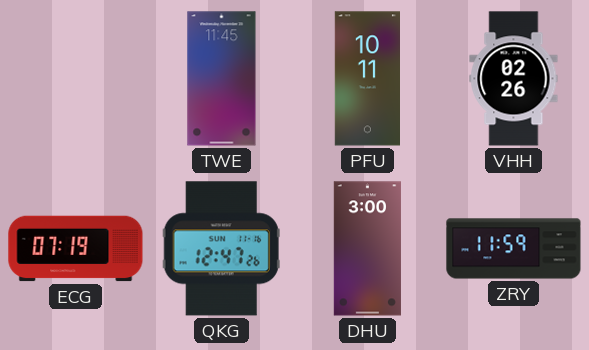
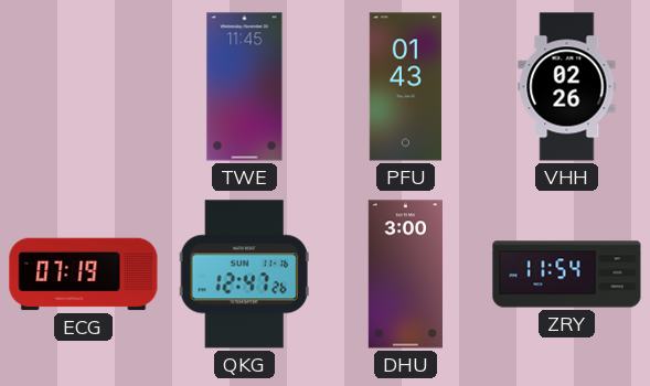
PFU: 10:11 -> 01:43
ZRY: 11:59 -> 11:54
